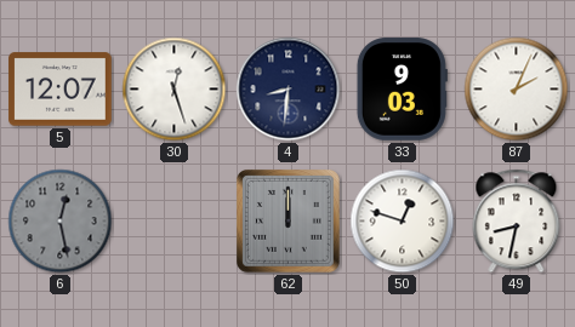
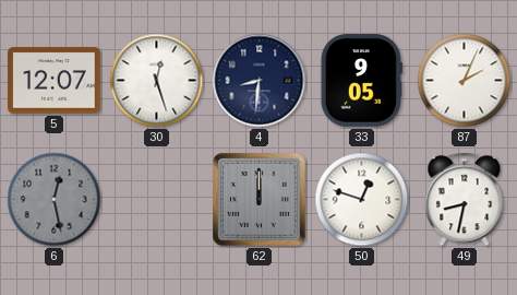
33: 9:03 -> 9:05
